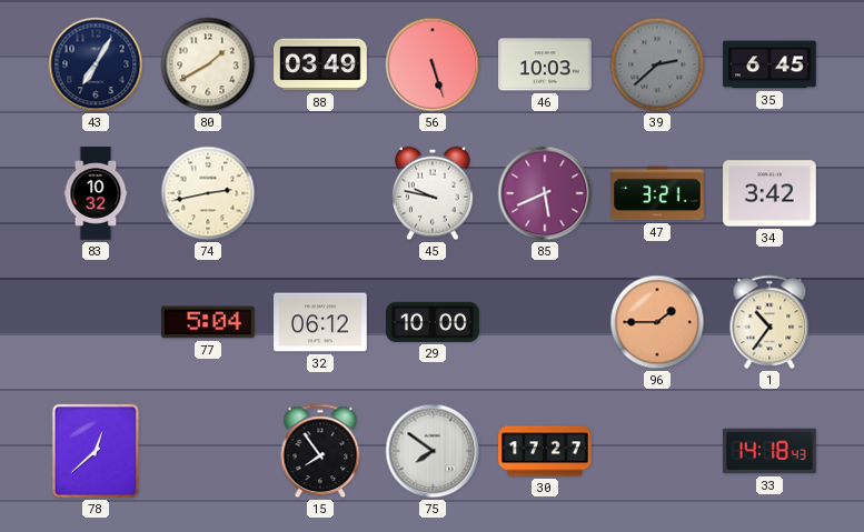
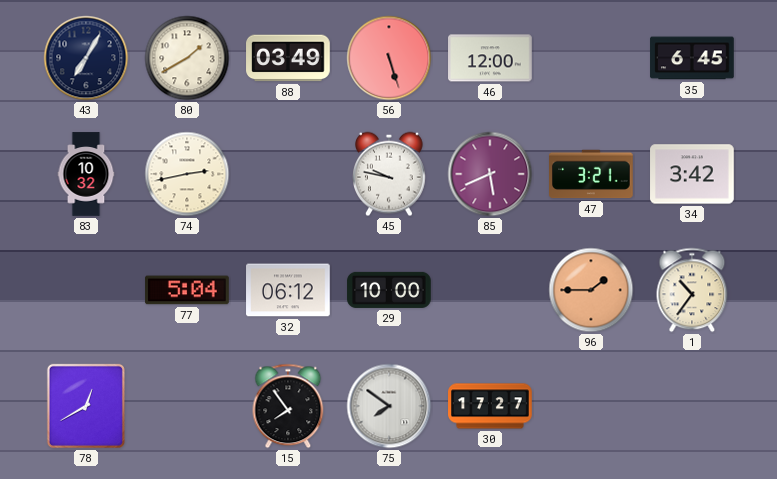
46: 10:03 -> 12:00
39: 2:38 -> none
78: 12:38 -> 12:40
33: 14:18 -> none
